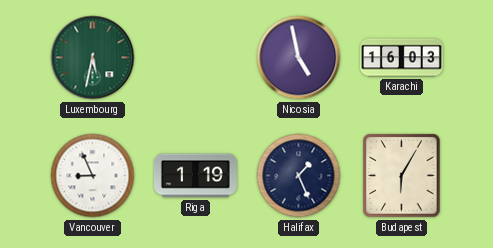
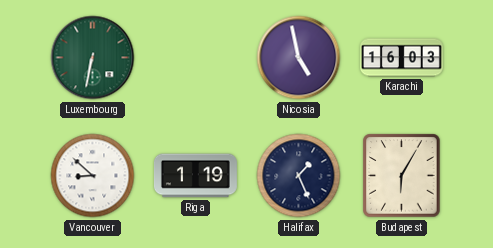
Luxembourg: 5:32 -> 6:32
Vancouver: 8:56 -> 8:52
